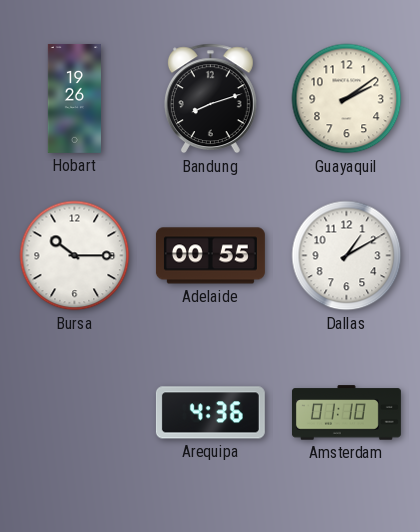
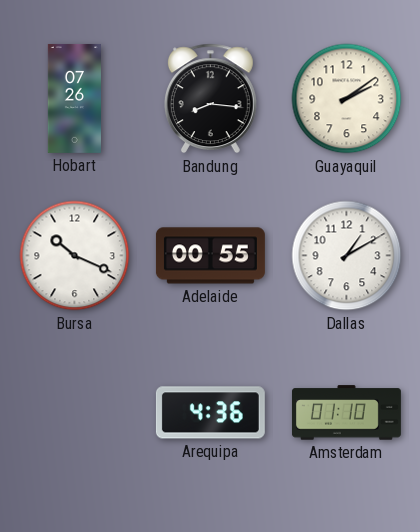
Hobart: 19:26 -> 07:26
Bandung: 8:12 -> 8:16
Bursa: 10:15 -> 10:19
